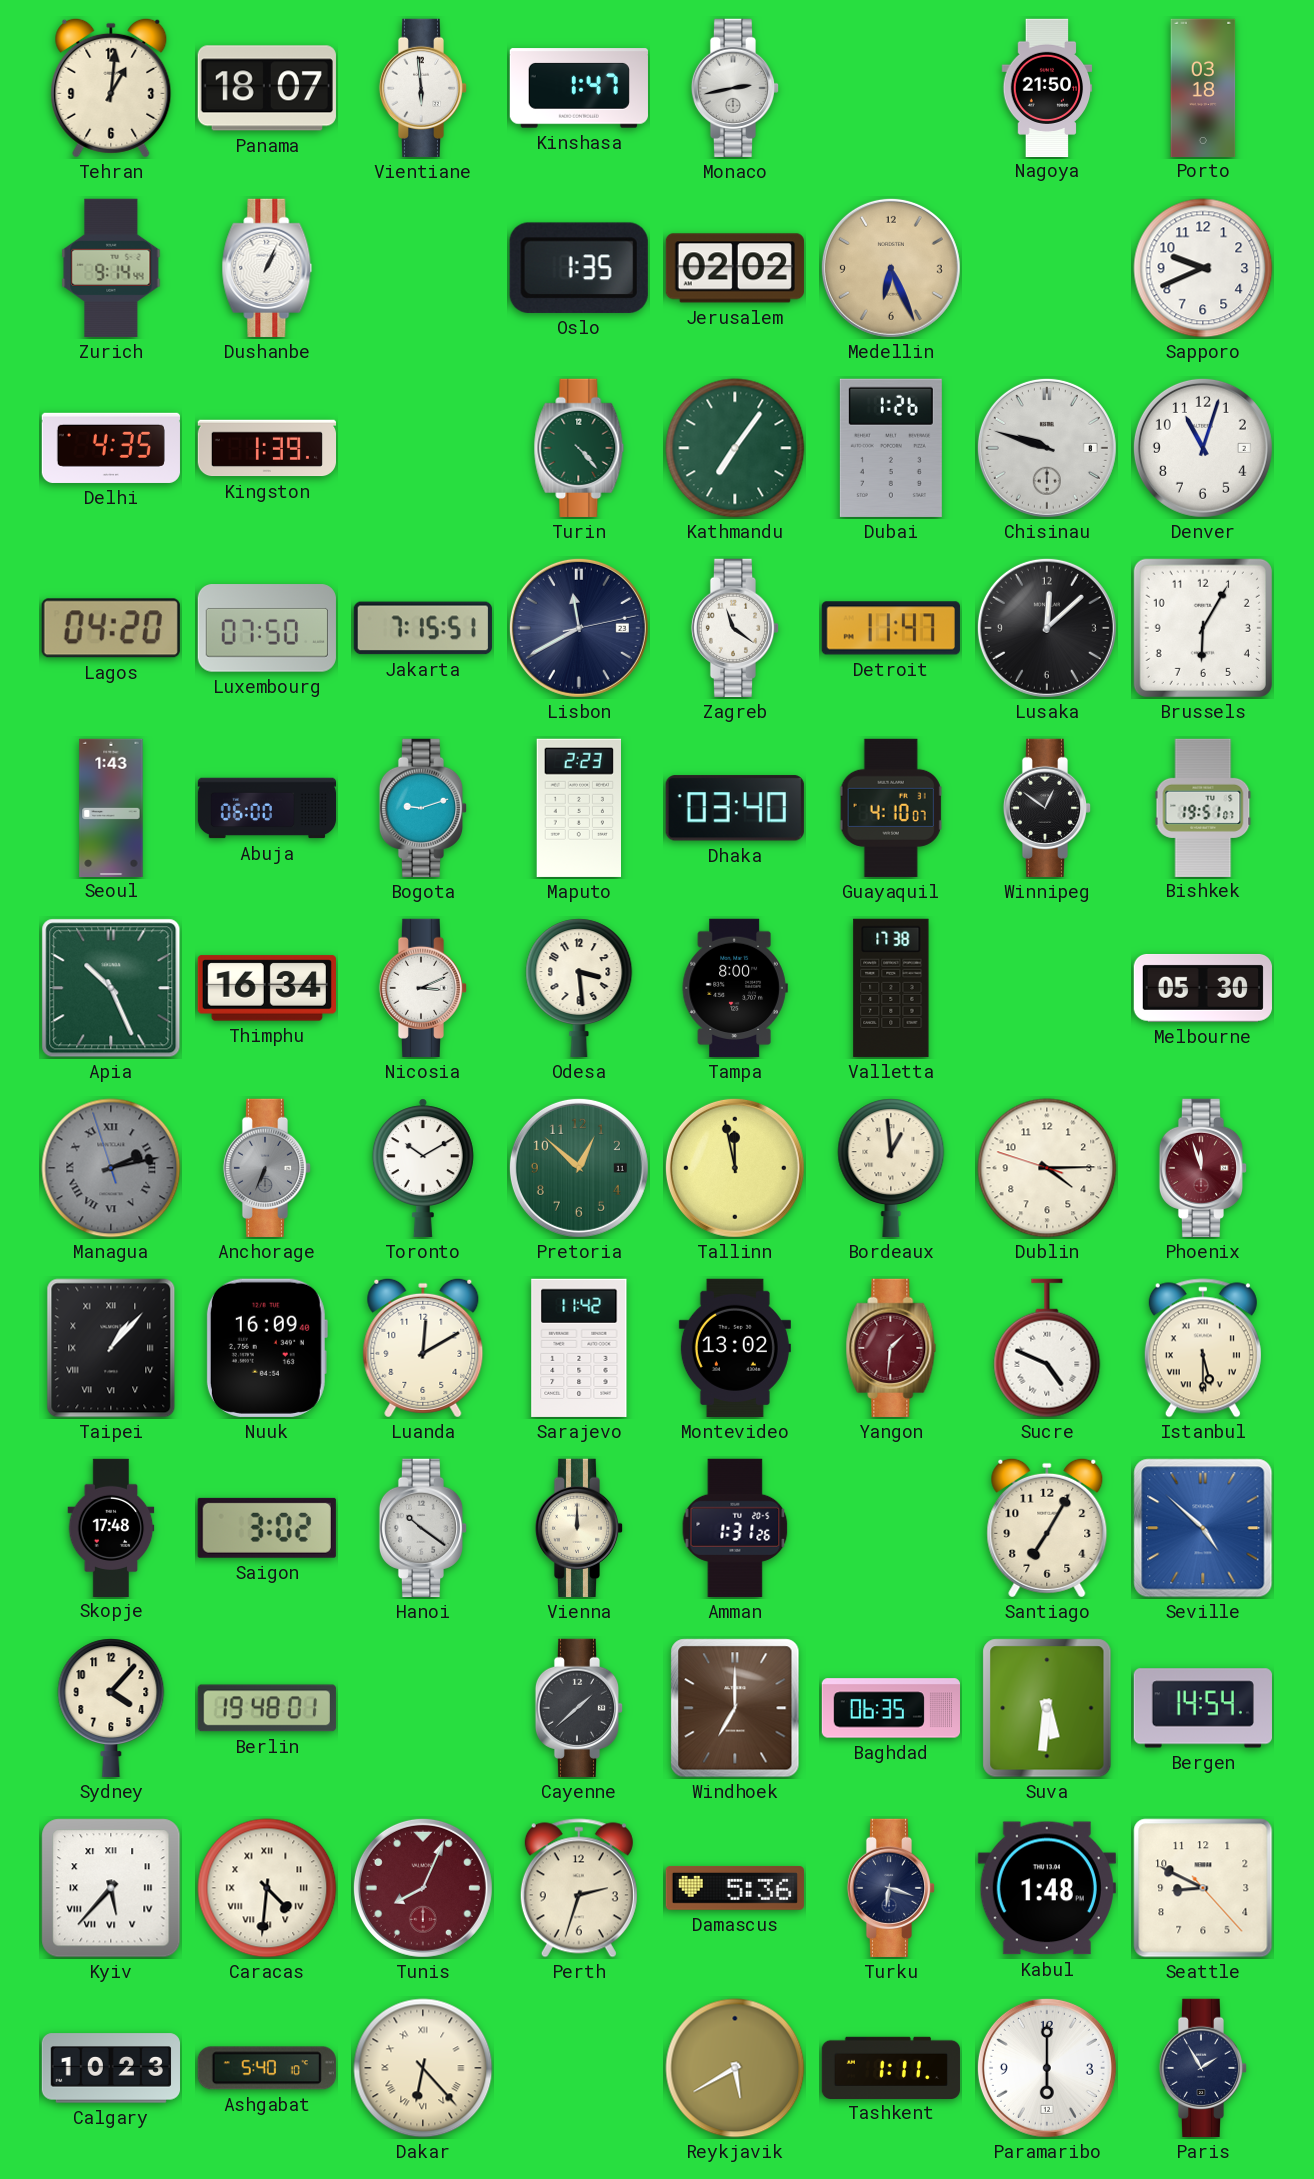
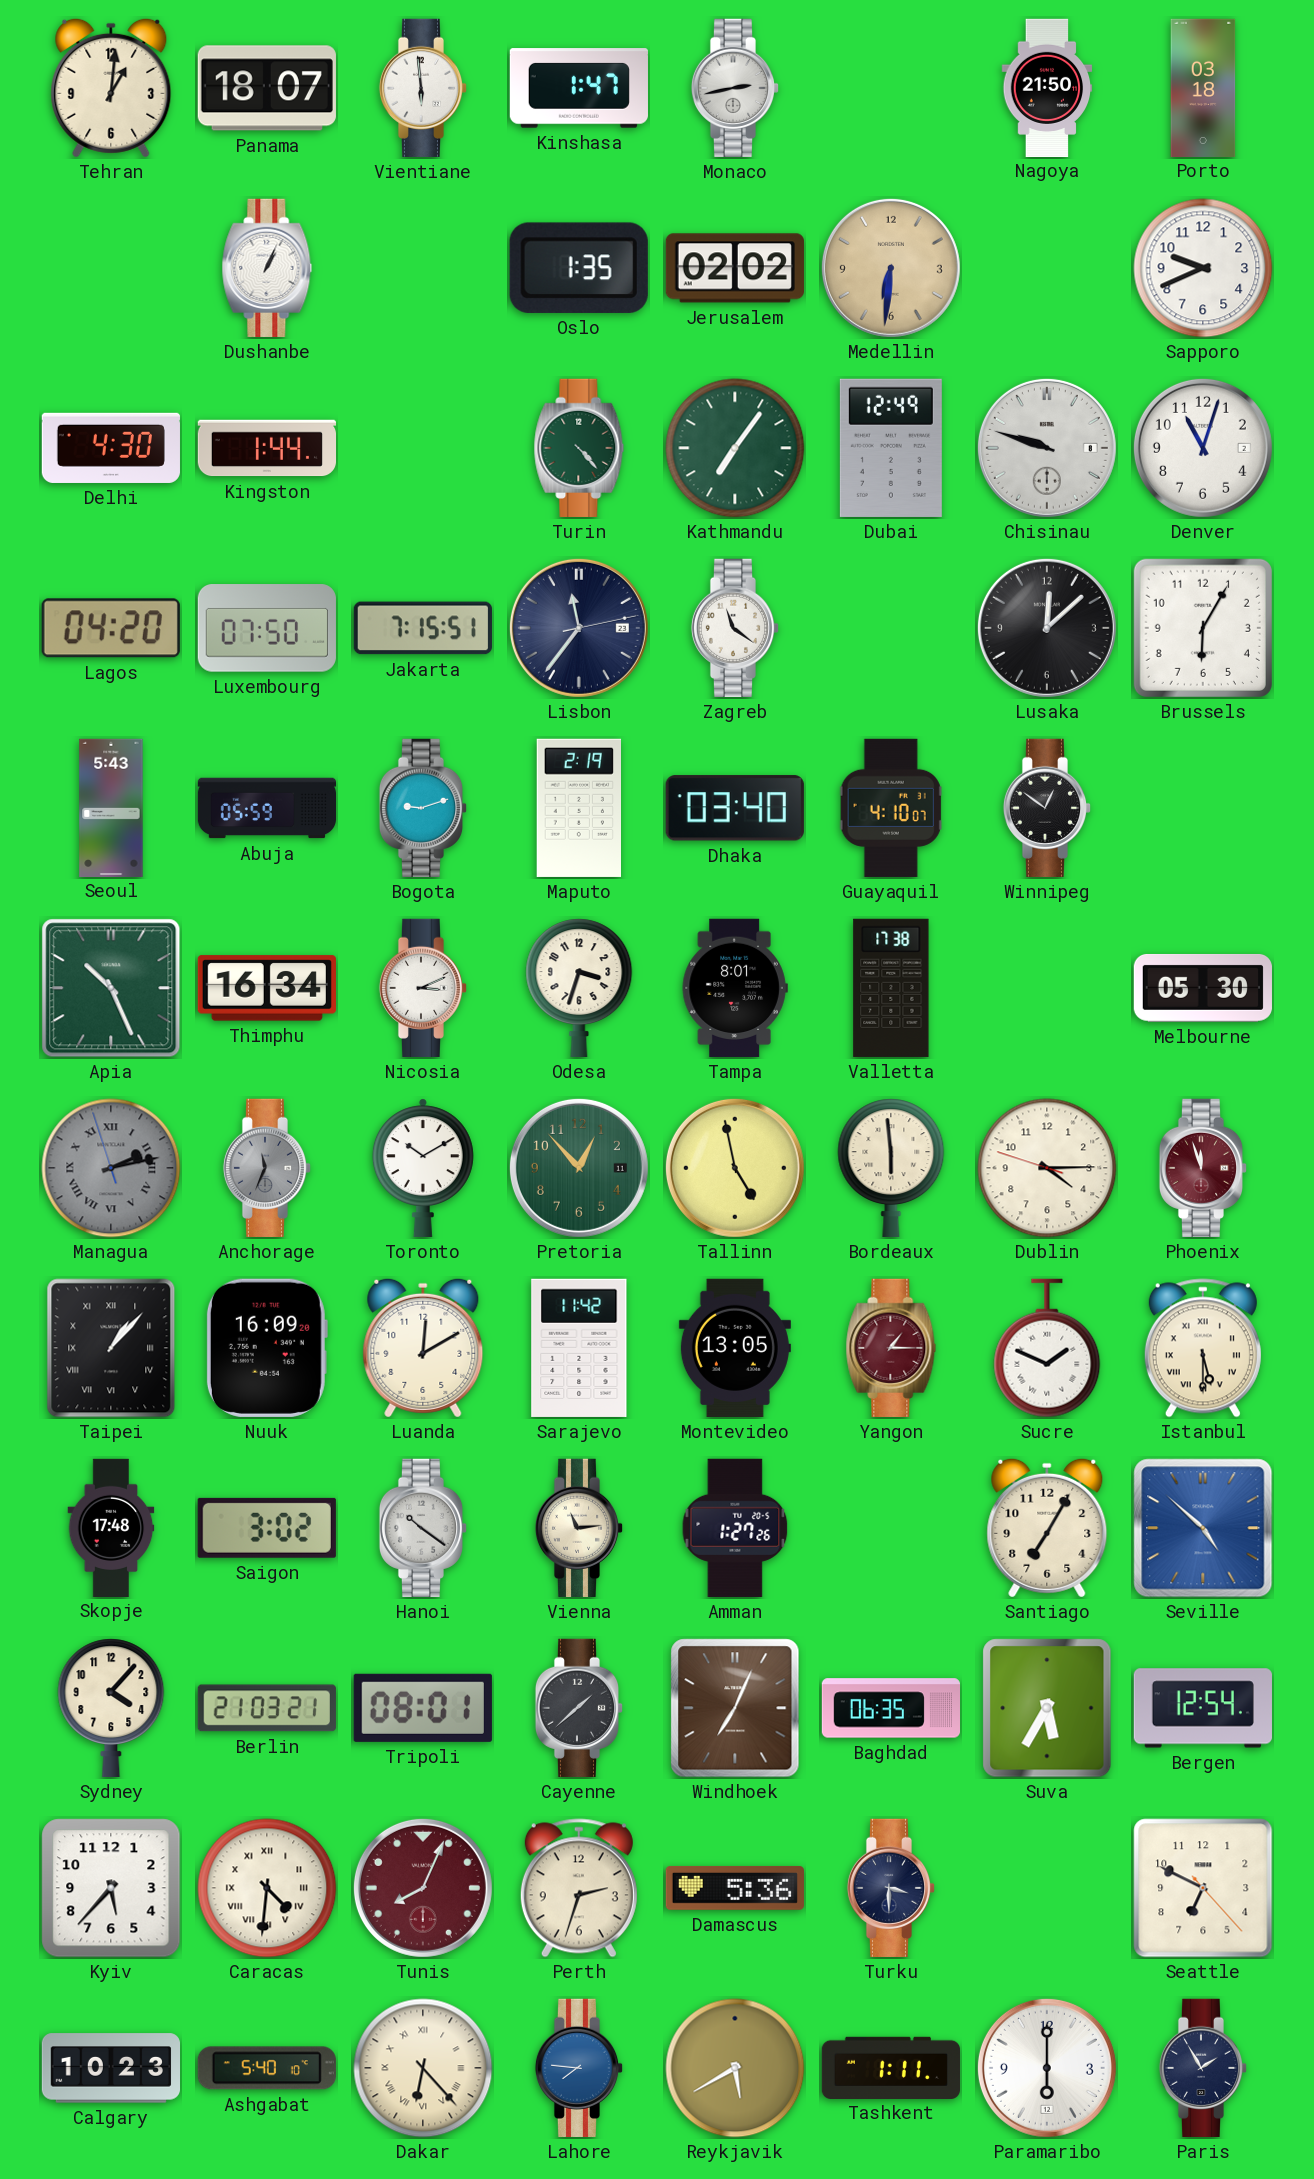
Zurich: 9:14 -> none
Medellin: 6:26 -> 6:31
Delhi: 4:35 -> 4:30
Kingston: 1:39 -> 1:44
Dubai: 1:26 -> 12:49
Lisbon: 11:40 -> 11:36
Detroit: 11:47 -> none
Seoul: 1:43 -> 5:43
Abuja: 06:00 -> 05:59
Maputo: 2:23 -> 2:19
Bishkek: 19:51 -> none
Odesa: 3:29 -> 3:33
Tampa: 8:00 -> 8:01
Anchorage: 6:34 -> 11:34
Pretoria: 12:52 -> 12:53
Tallinn: 11:58 -> 4:58
Bordeaux: 12:59 -> 5:59
Nuuk: 16:09:40 -> 16:09:20
Montevideo: 13:02 -> 13:05
Yangon: 1:31 -> 1:15
Sucre: 4:49 -> 1:49
Vienna: 12:00 -> 11:14
Amman: 1:31 -> 1:27
Berlin: 19:48 -> 21:03
Tripoli: none -> 08:01
Windhoek: 7:00 -> 7:04
Suva: 5:31 -> 5:35
Bergen: 14:54 -> 12:54
Kyiv numerals: Roman -> Arabic
Turku: 6:18 -> 3:30
Kabul: 1:48 -> none
Seattle: 8:49 -> 6:49
Lahore: none -> 7:46
